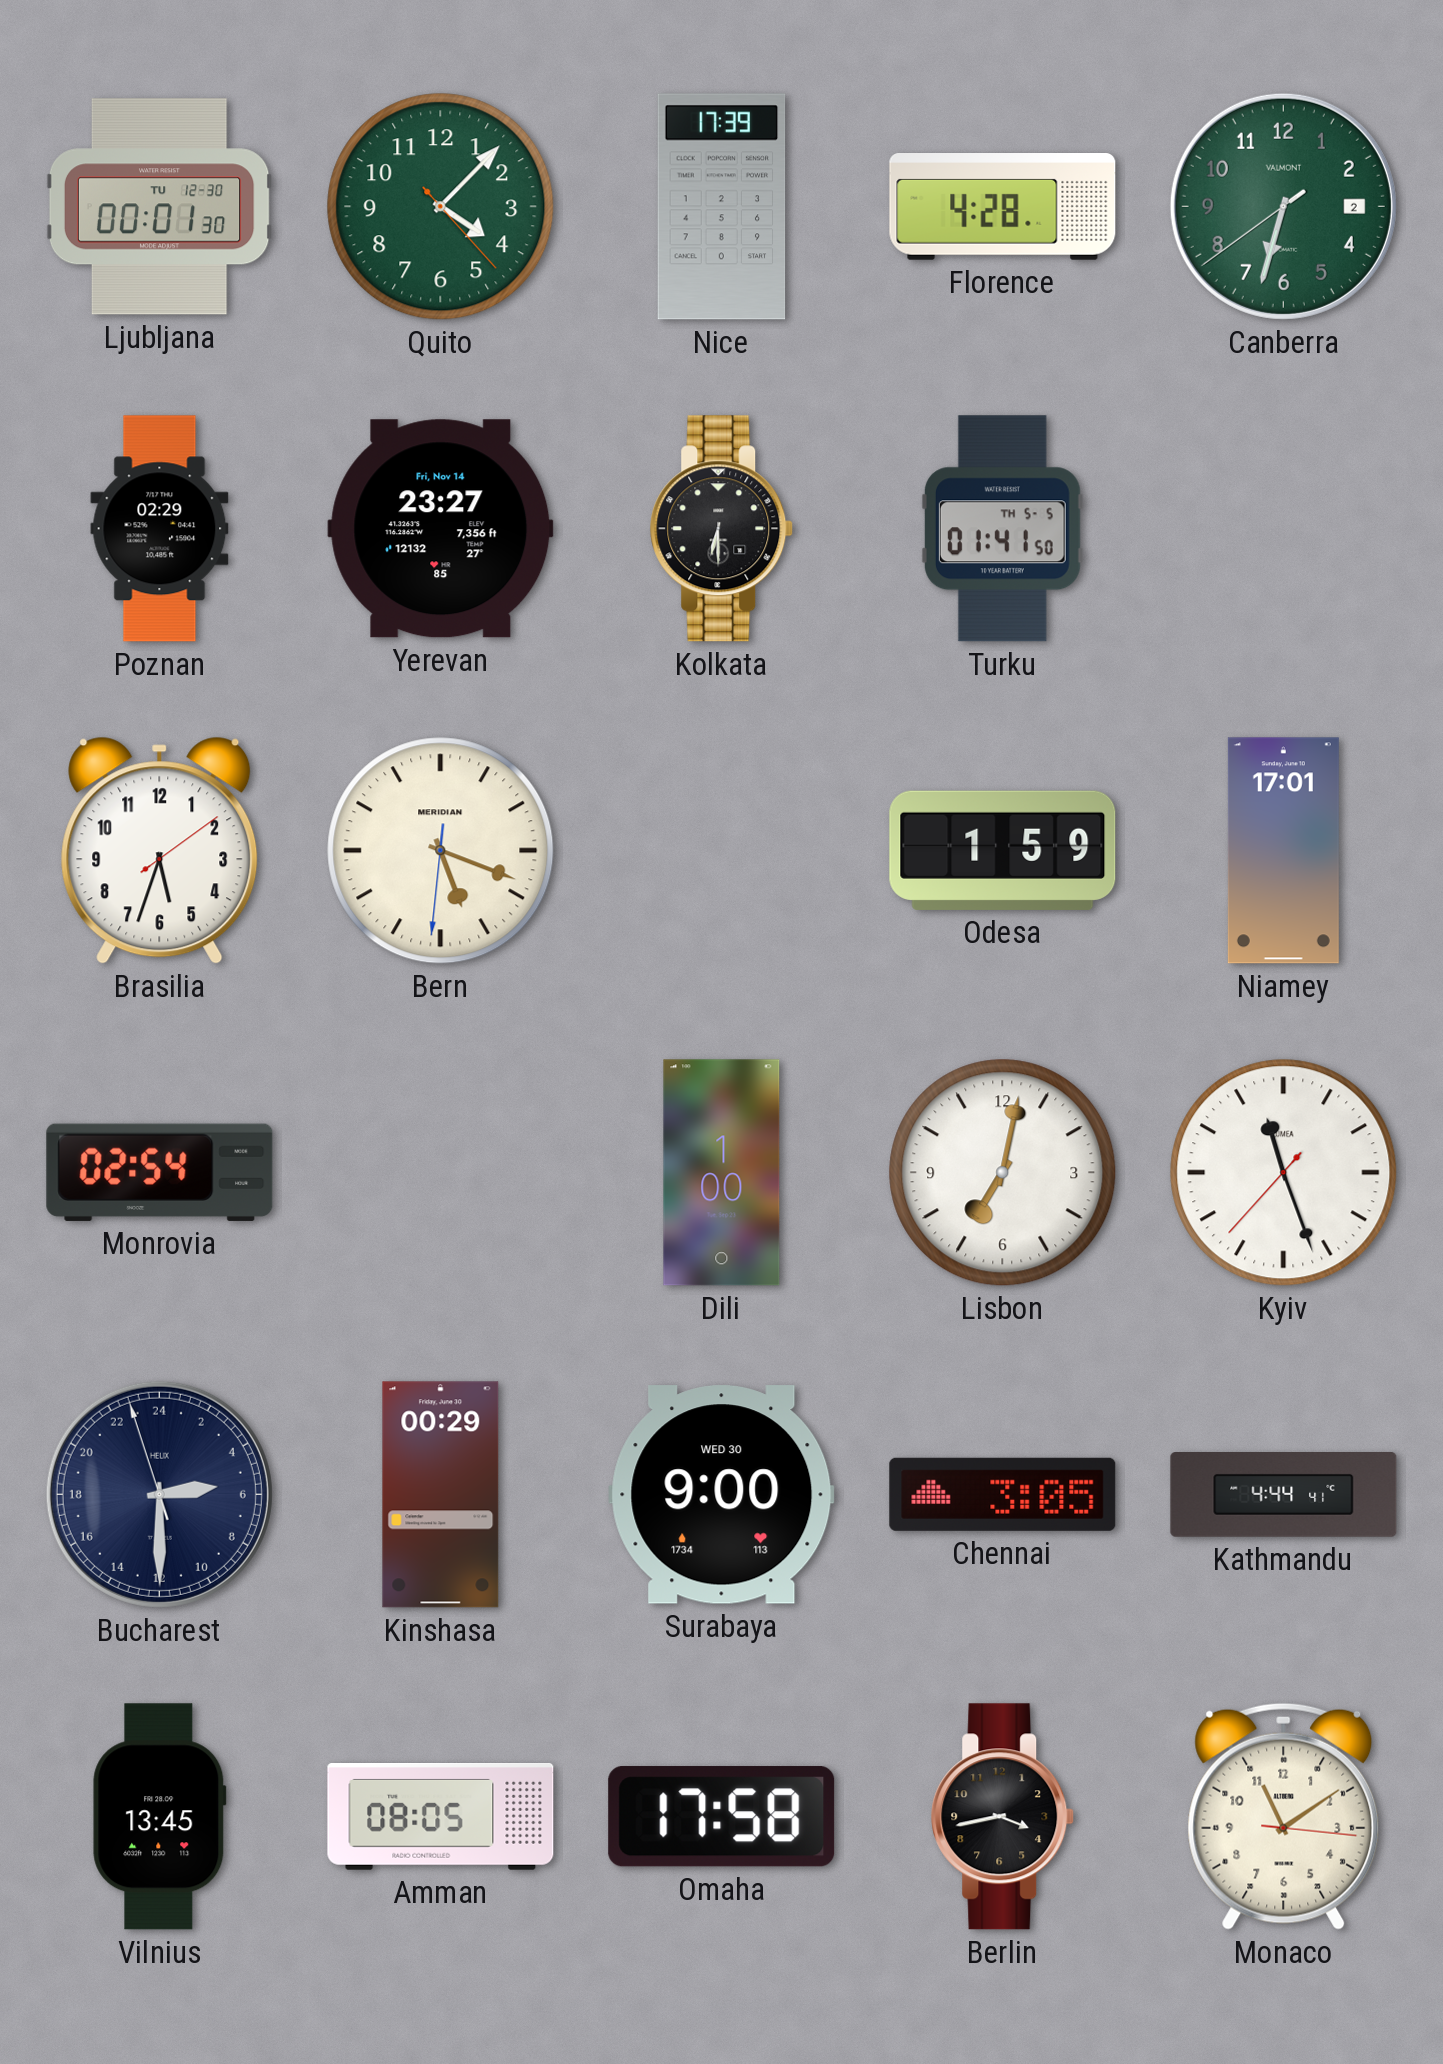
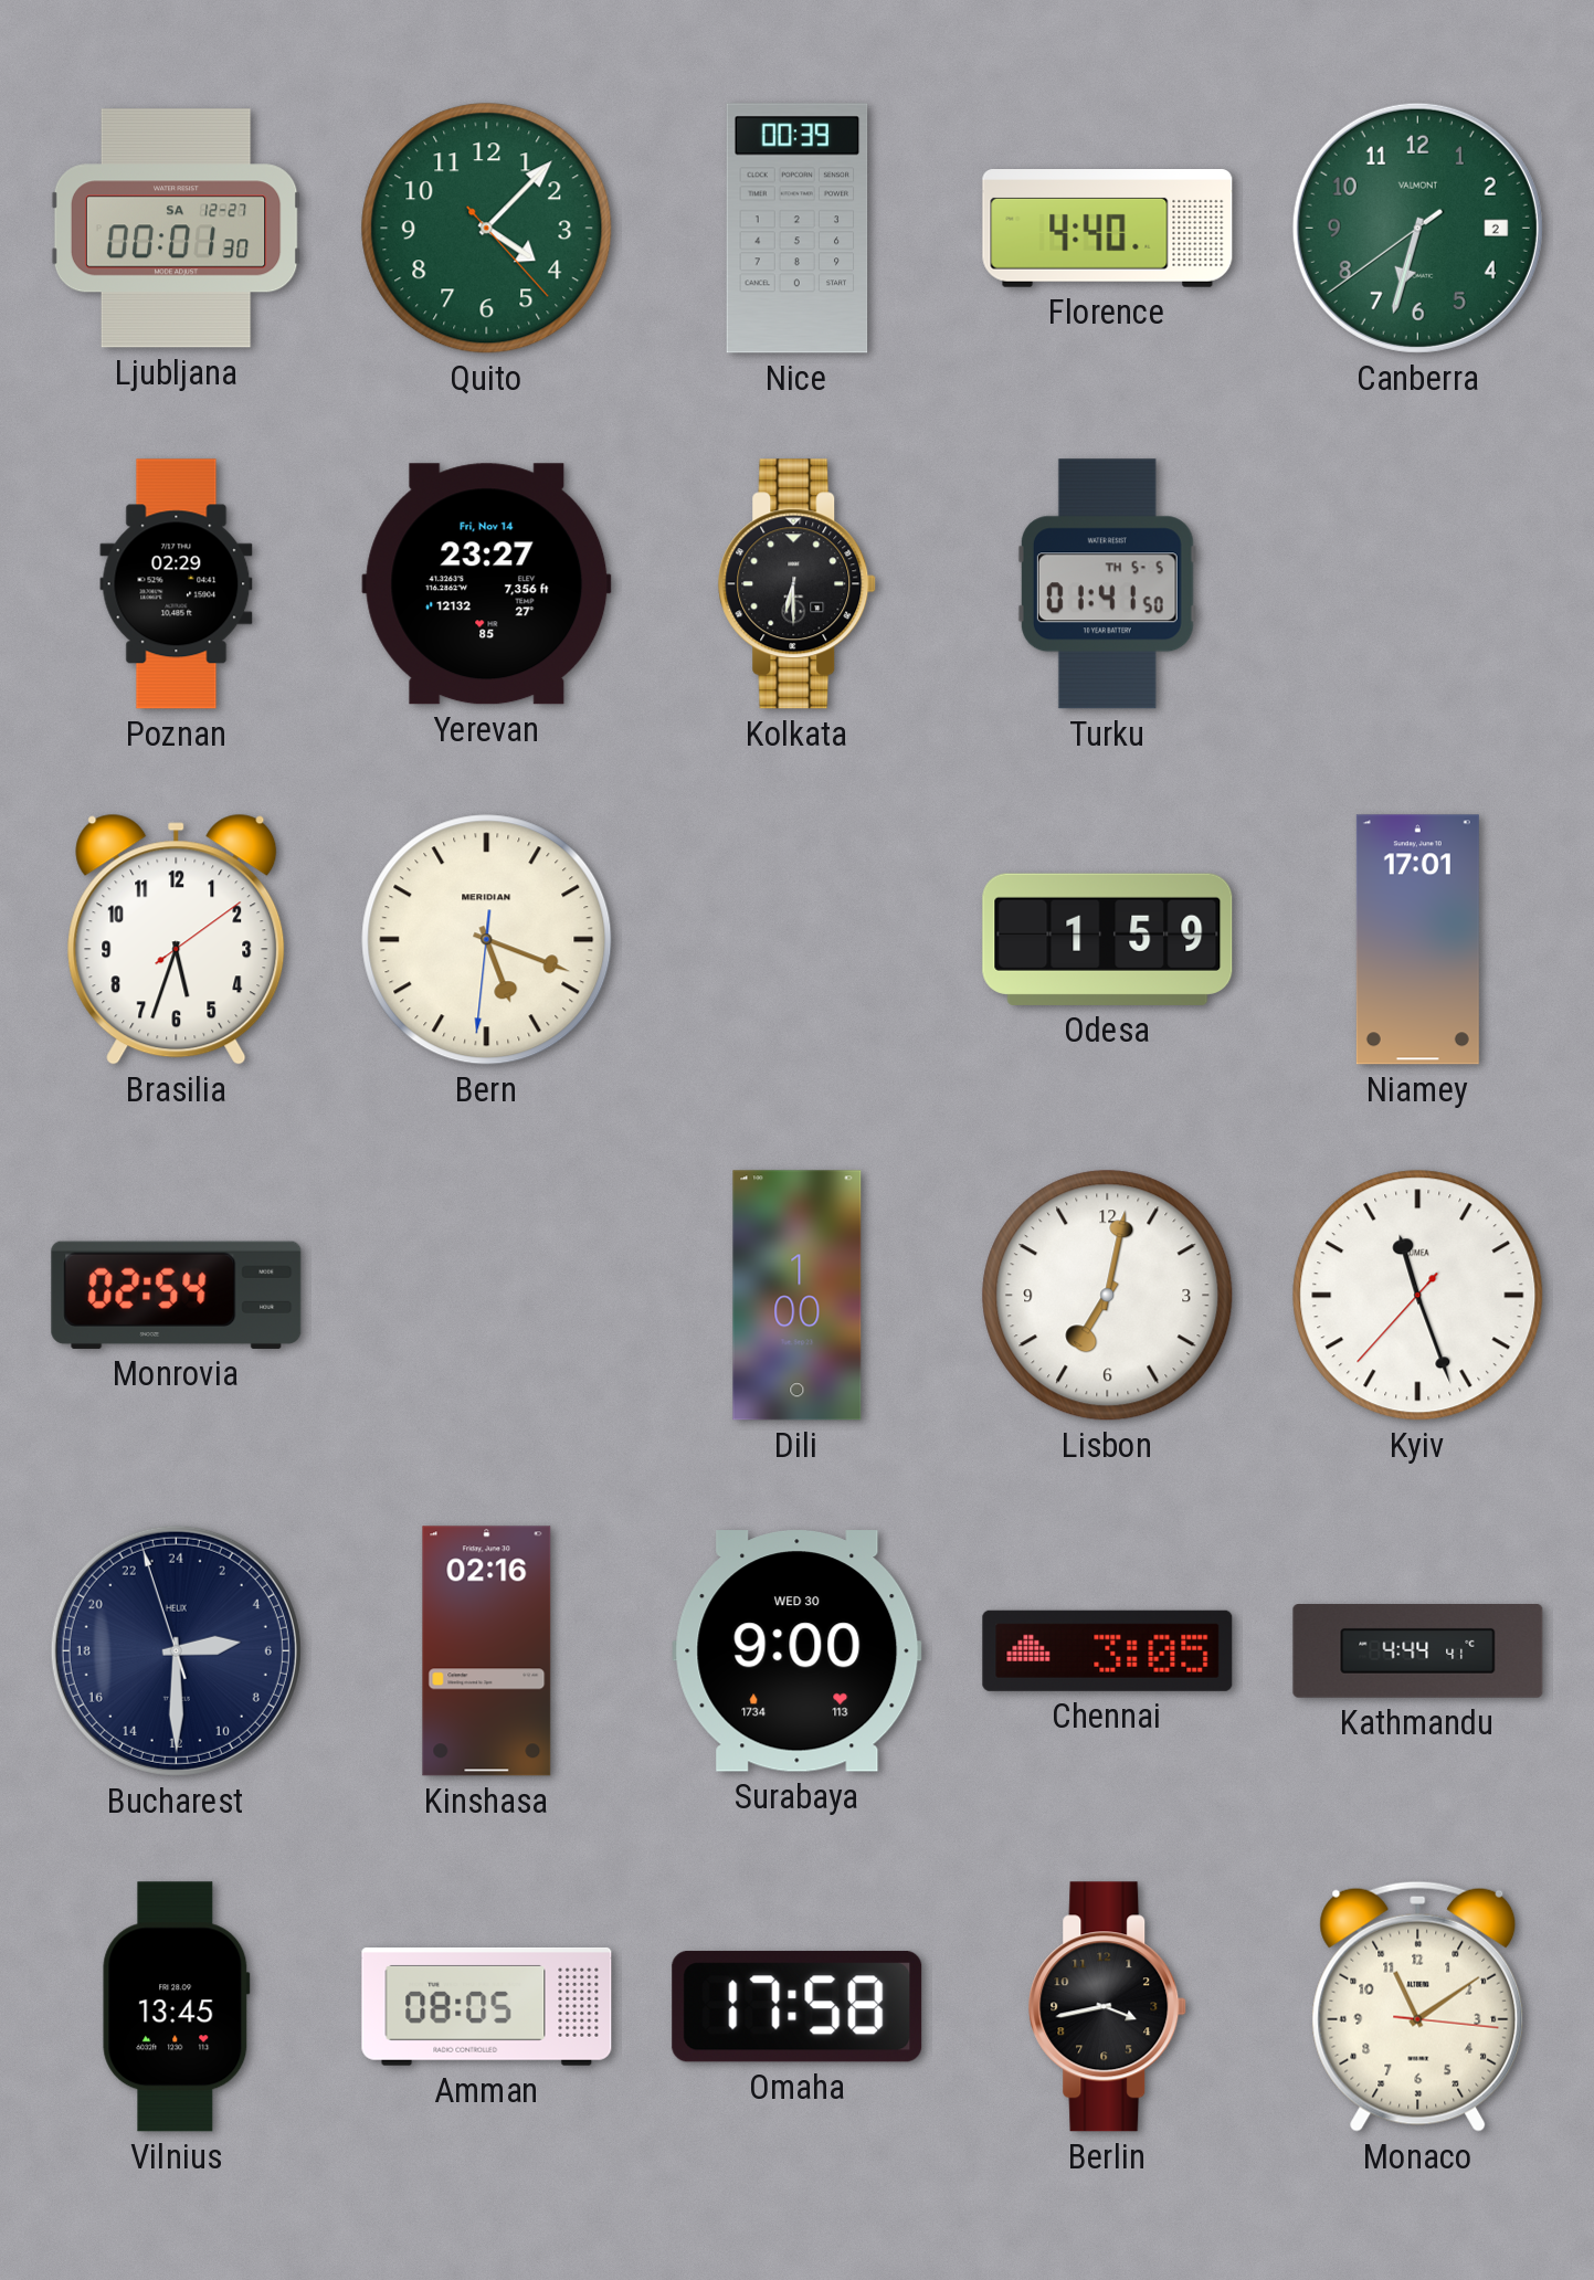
Ljubljana date: TU 12-30 -> SA 12-27
Nice: 17:39 -> 00:39
Florence: 4:28 -> 4:40
Kinshasa: 00:29 -> 02:16
